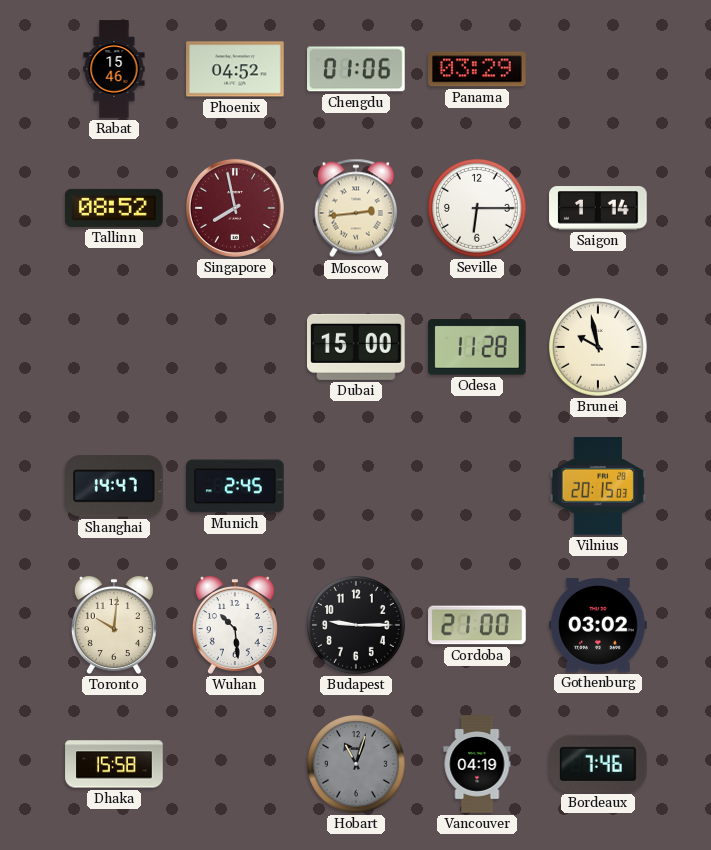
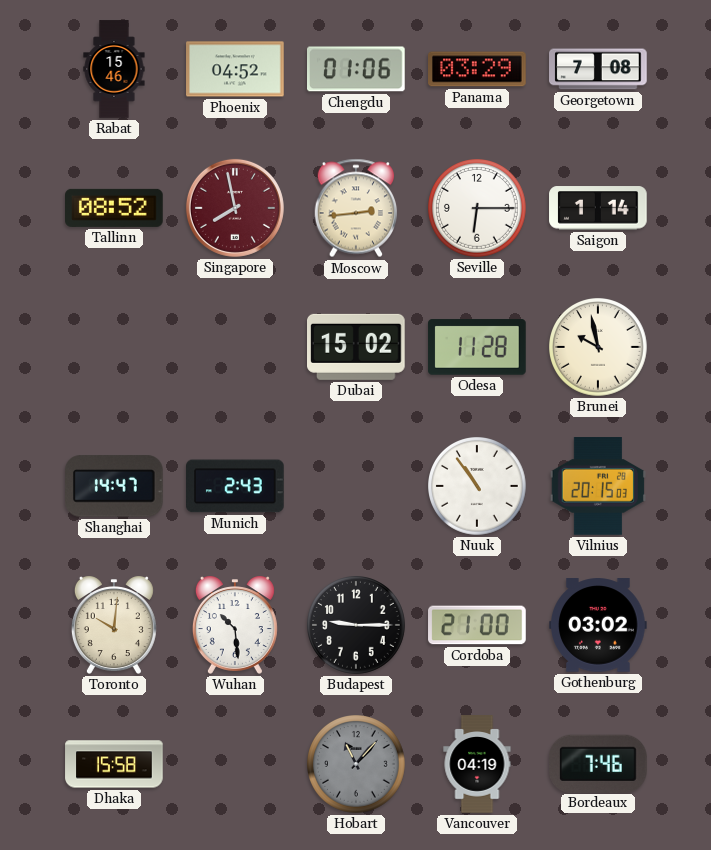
Georgetown: none -> 7:08
Dubai: 15:00 -> 15:02
Munich: 2:45 -> 2:43
Nuuk: none -> 10:54
Hobart: 11:03 -> 11:07
